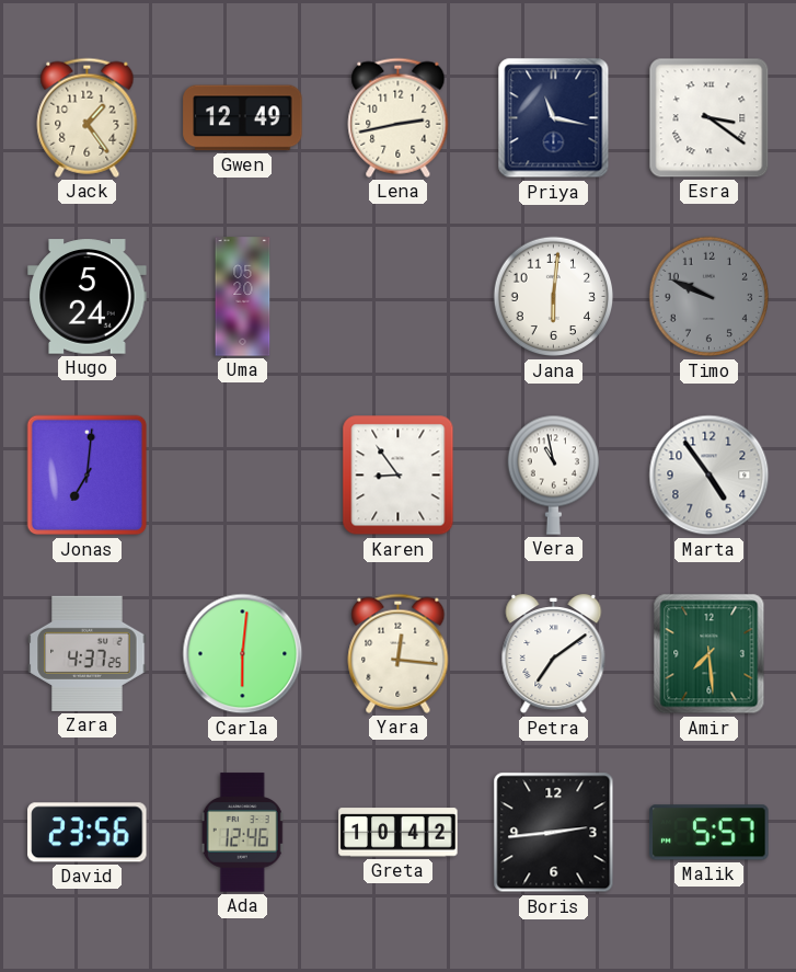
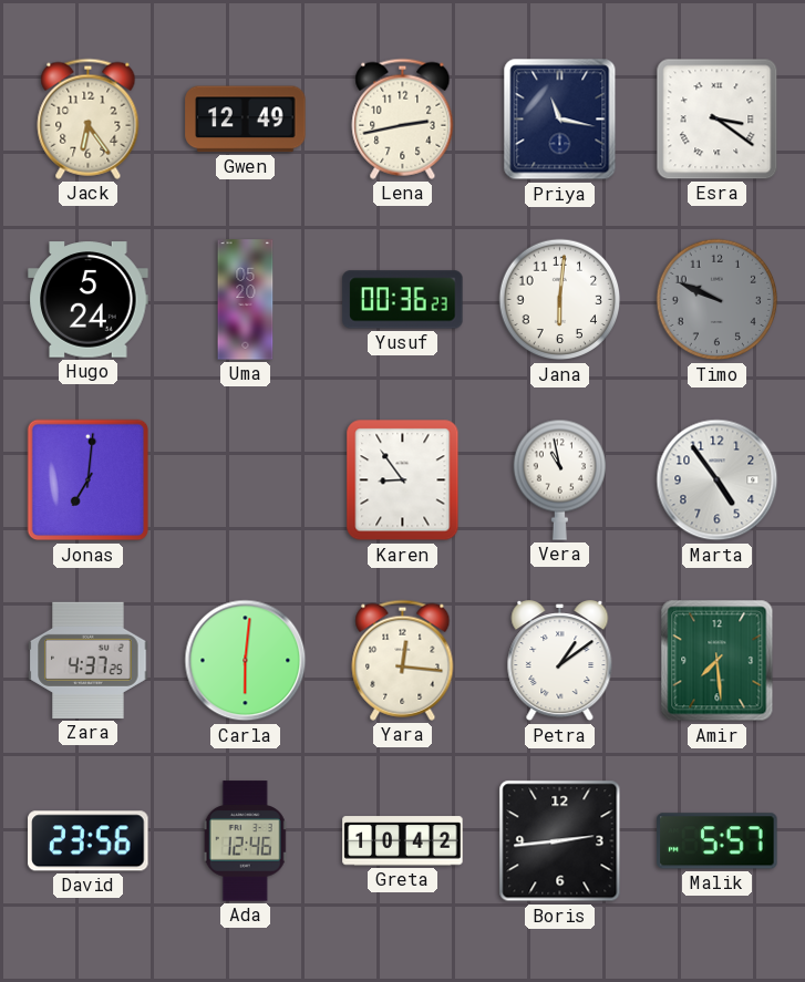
Jack: 1:24 -> 6:24
Yusuf: none -> 00:36
Petra: 7:09 -> 1:09
